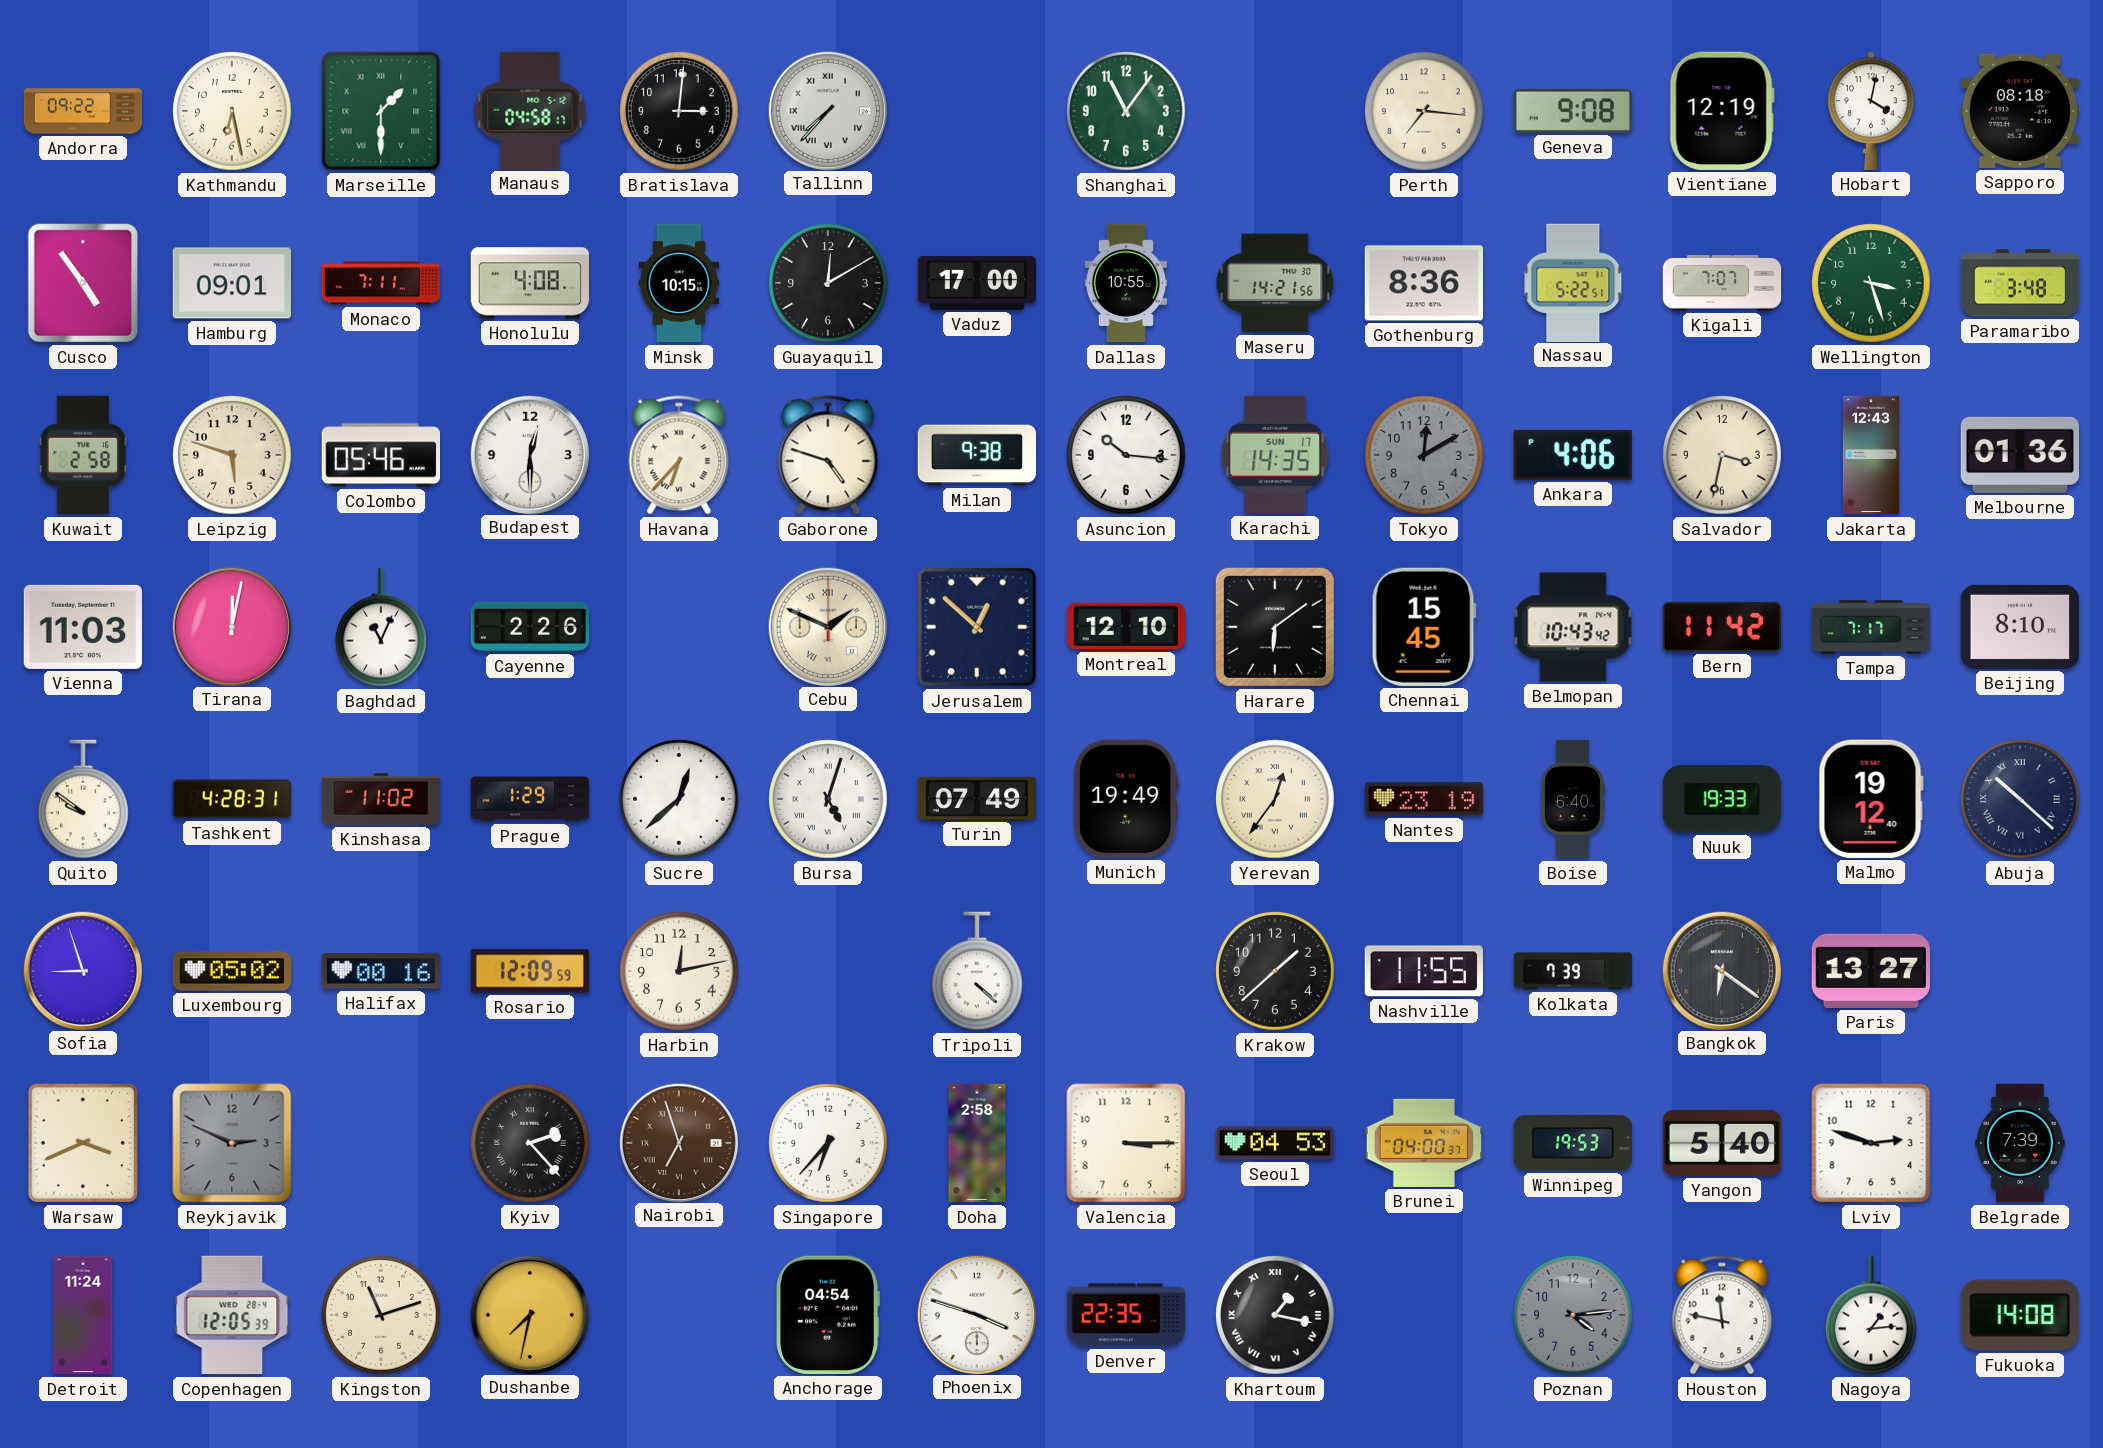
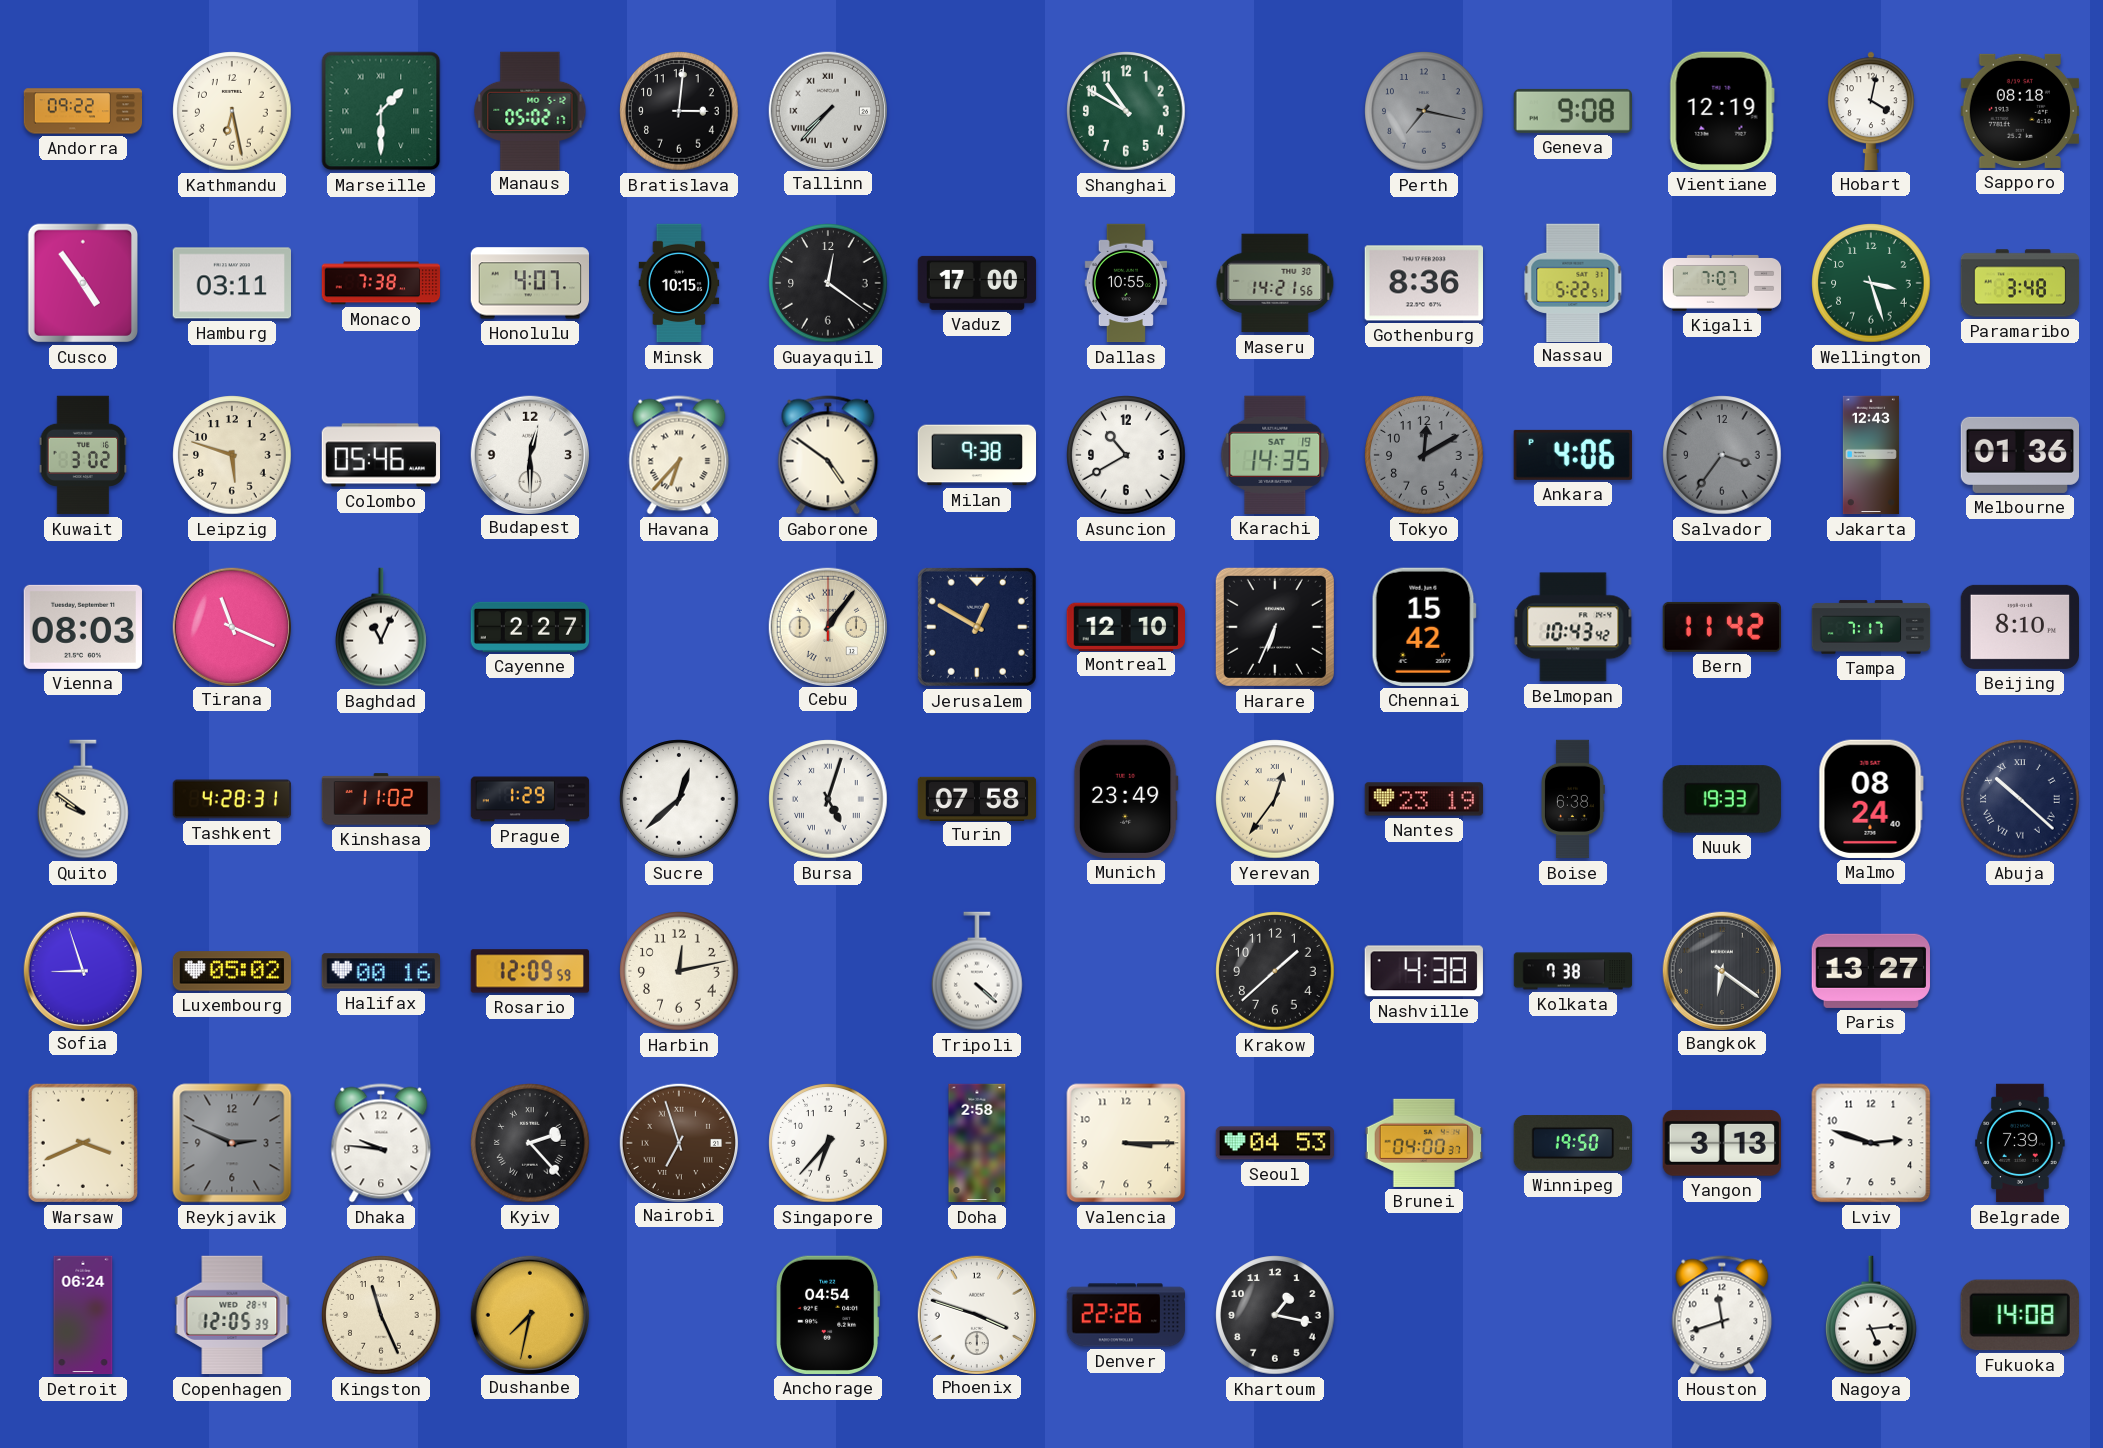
Manaus: 04:58 -> 05:02
Shanghai: 11:06 -> 10:50
Perth: 7:16 -> 7:17
Perth dial: cream -> grey
Hamburg: 09:01 -> 03:11
Monaco: 7:11 -> 7:38
Honolulu: 4:08 -> 4:07
Guayaquil: 12:10 -> 12:21
Kuwait: 2:58 -> 3:02
Gaborone: 4:48 -> 4:51
Asuncion: 10:16 -> 10:40
Karachi date: SUN 17 -> SAT 19
Salvador: 3:32 -> 3:36
Salvador dial: cream -> grey
Vienna: 11:03 -> 08:03
Tirana: 12:02 -> 11:19
Cayenne: 2:26 -> 2:27
Cebu: 1:49 -> 1:06
Jerusalem: 12:52 -> 12:50
Harare: 6:09 -> 6:34
Chennai: 15:45 -> 15:42
Turin: 07:49 -> 07:58
Munich: 19:49 -> 23:49
Boise: 6:40 -> 6:38
Malmo: 19:12 -> 08:24
Nashville: 11:55 -> 4:38
Kolkata: 7:39 -> 7:38
Dhaka: none -> 9:46
Winnipeg: 19:53 -> 19:50
Yangon: 5:40 -> 3:13
Detroit: 11:24 -> 06:24
Kingston: 11:12 -> 11:26
Denver: 22:35 -> 22:26
Khartoum numerals: Roman -> Arabic
Poznan: 4:14 -> none
Houston: 11:47 -> 11:42
Nagoya: 1:14 -> 5:14
